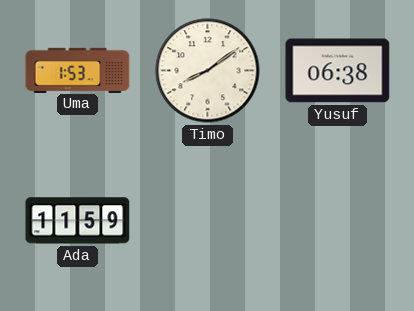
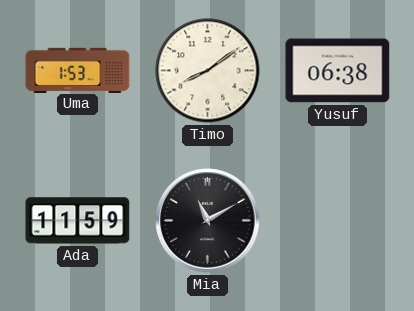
Mia: none -> 11:10
